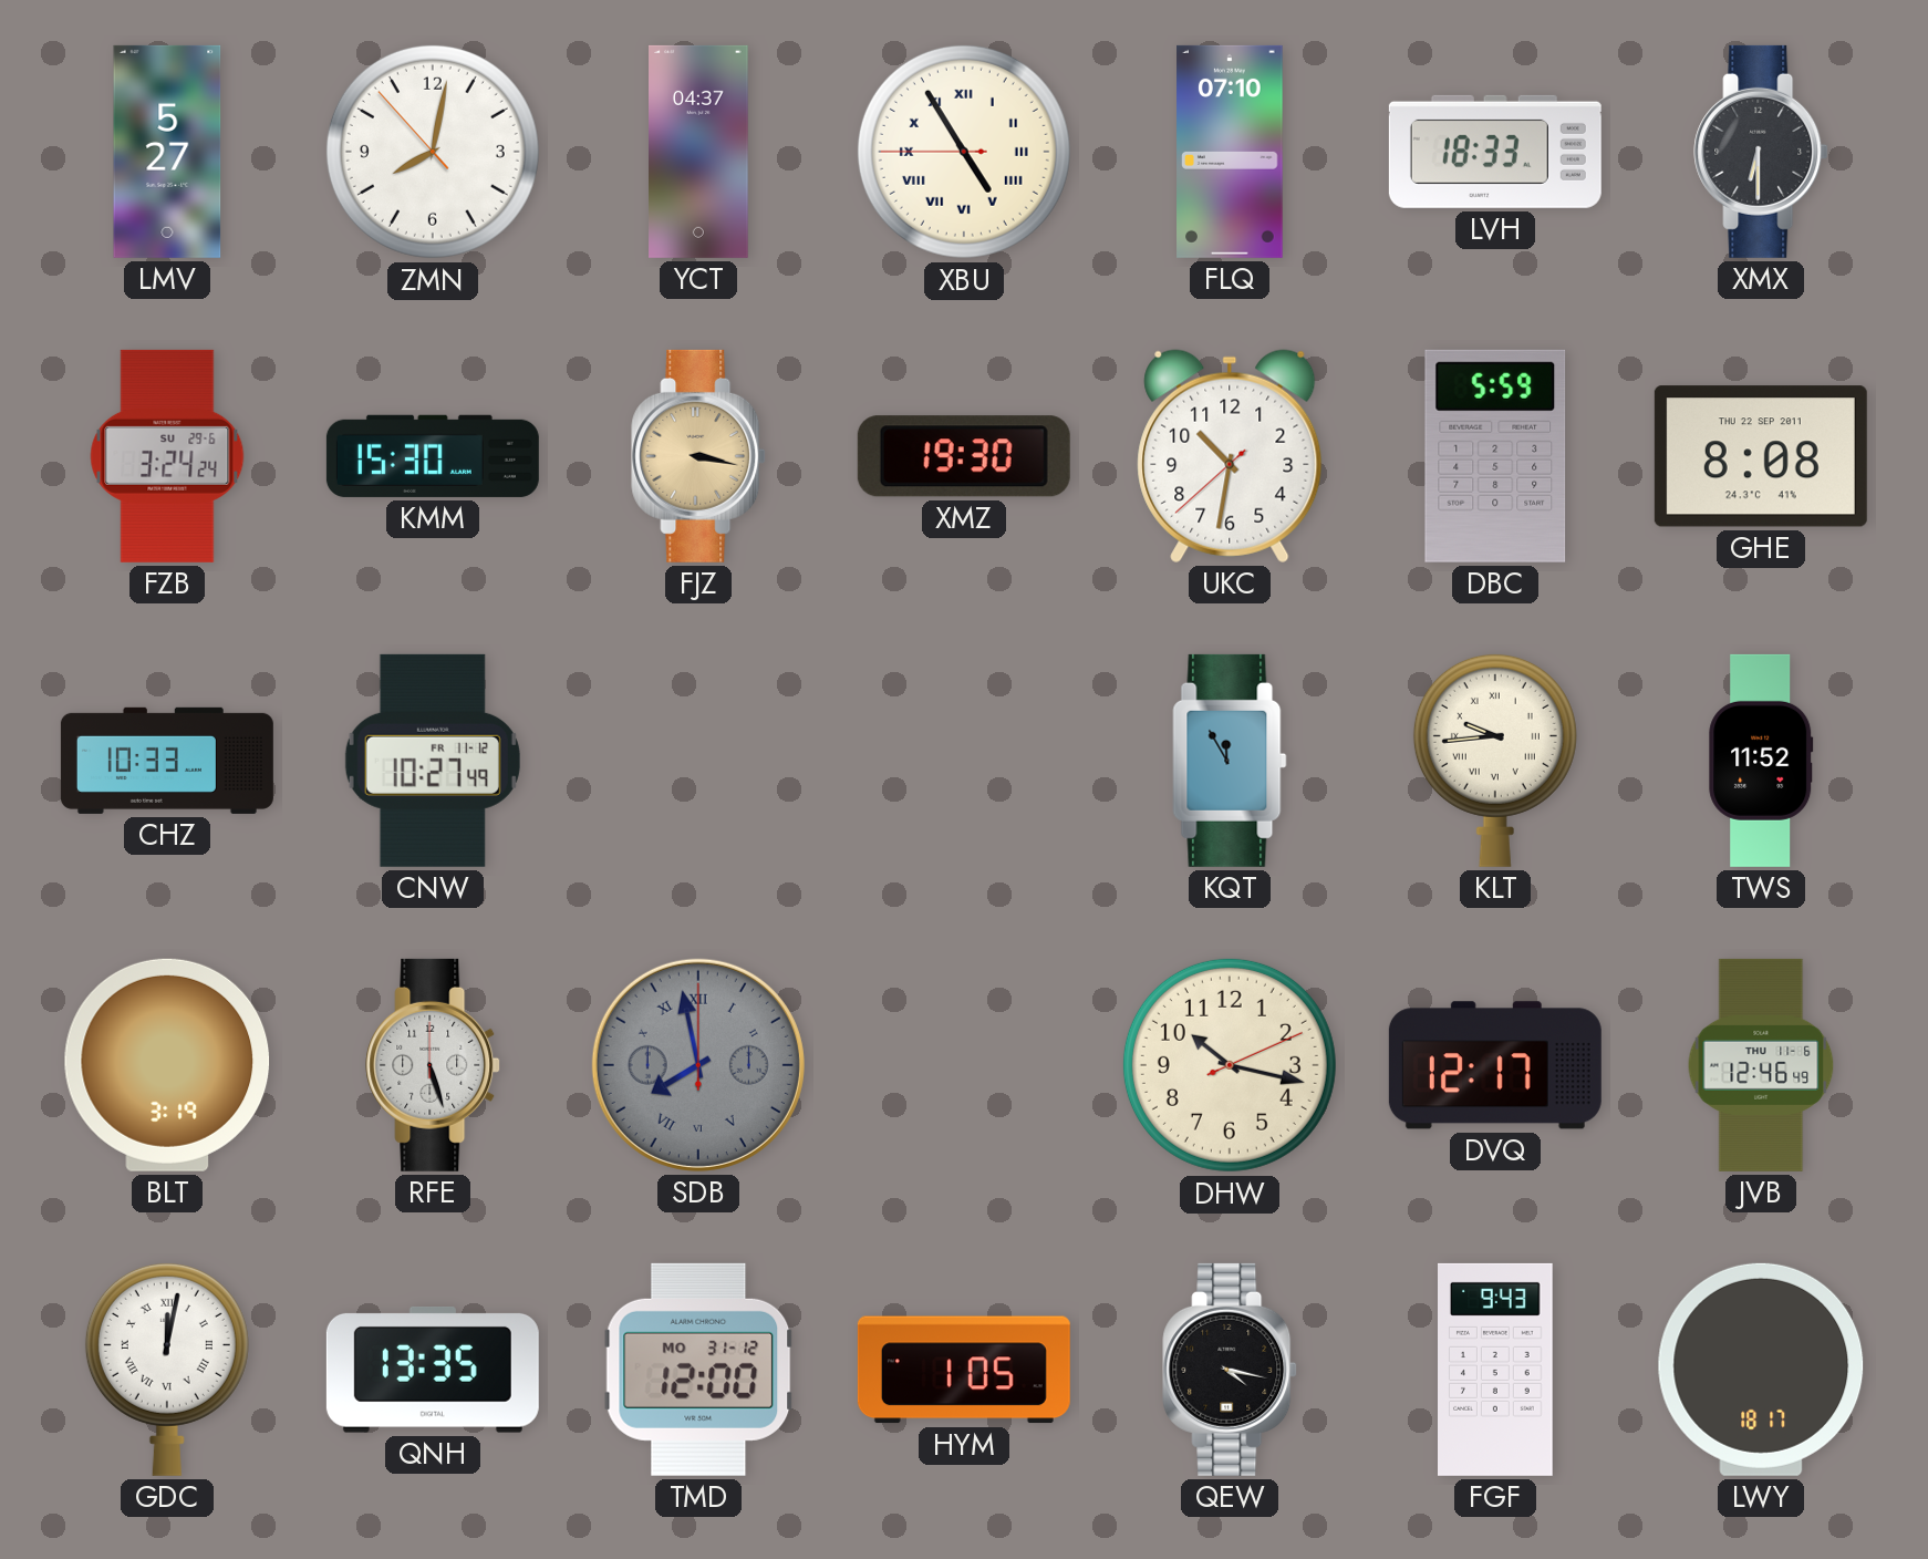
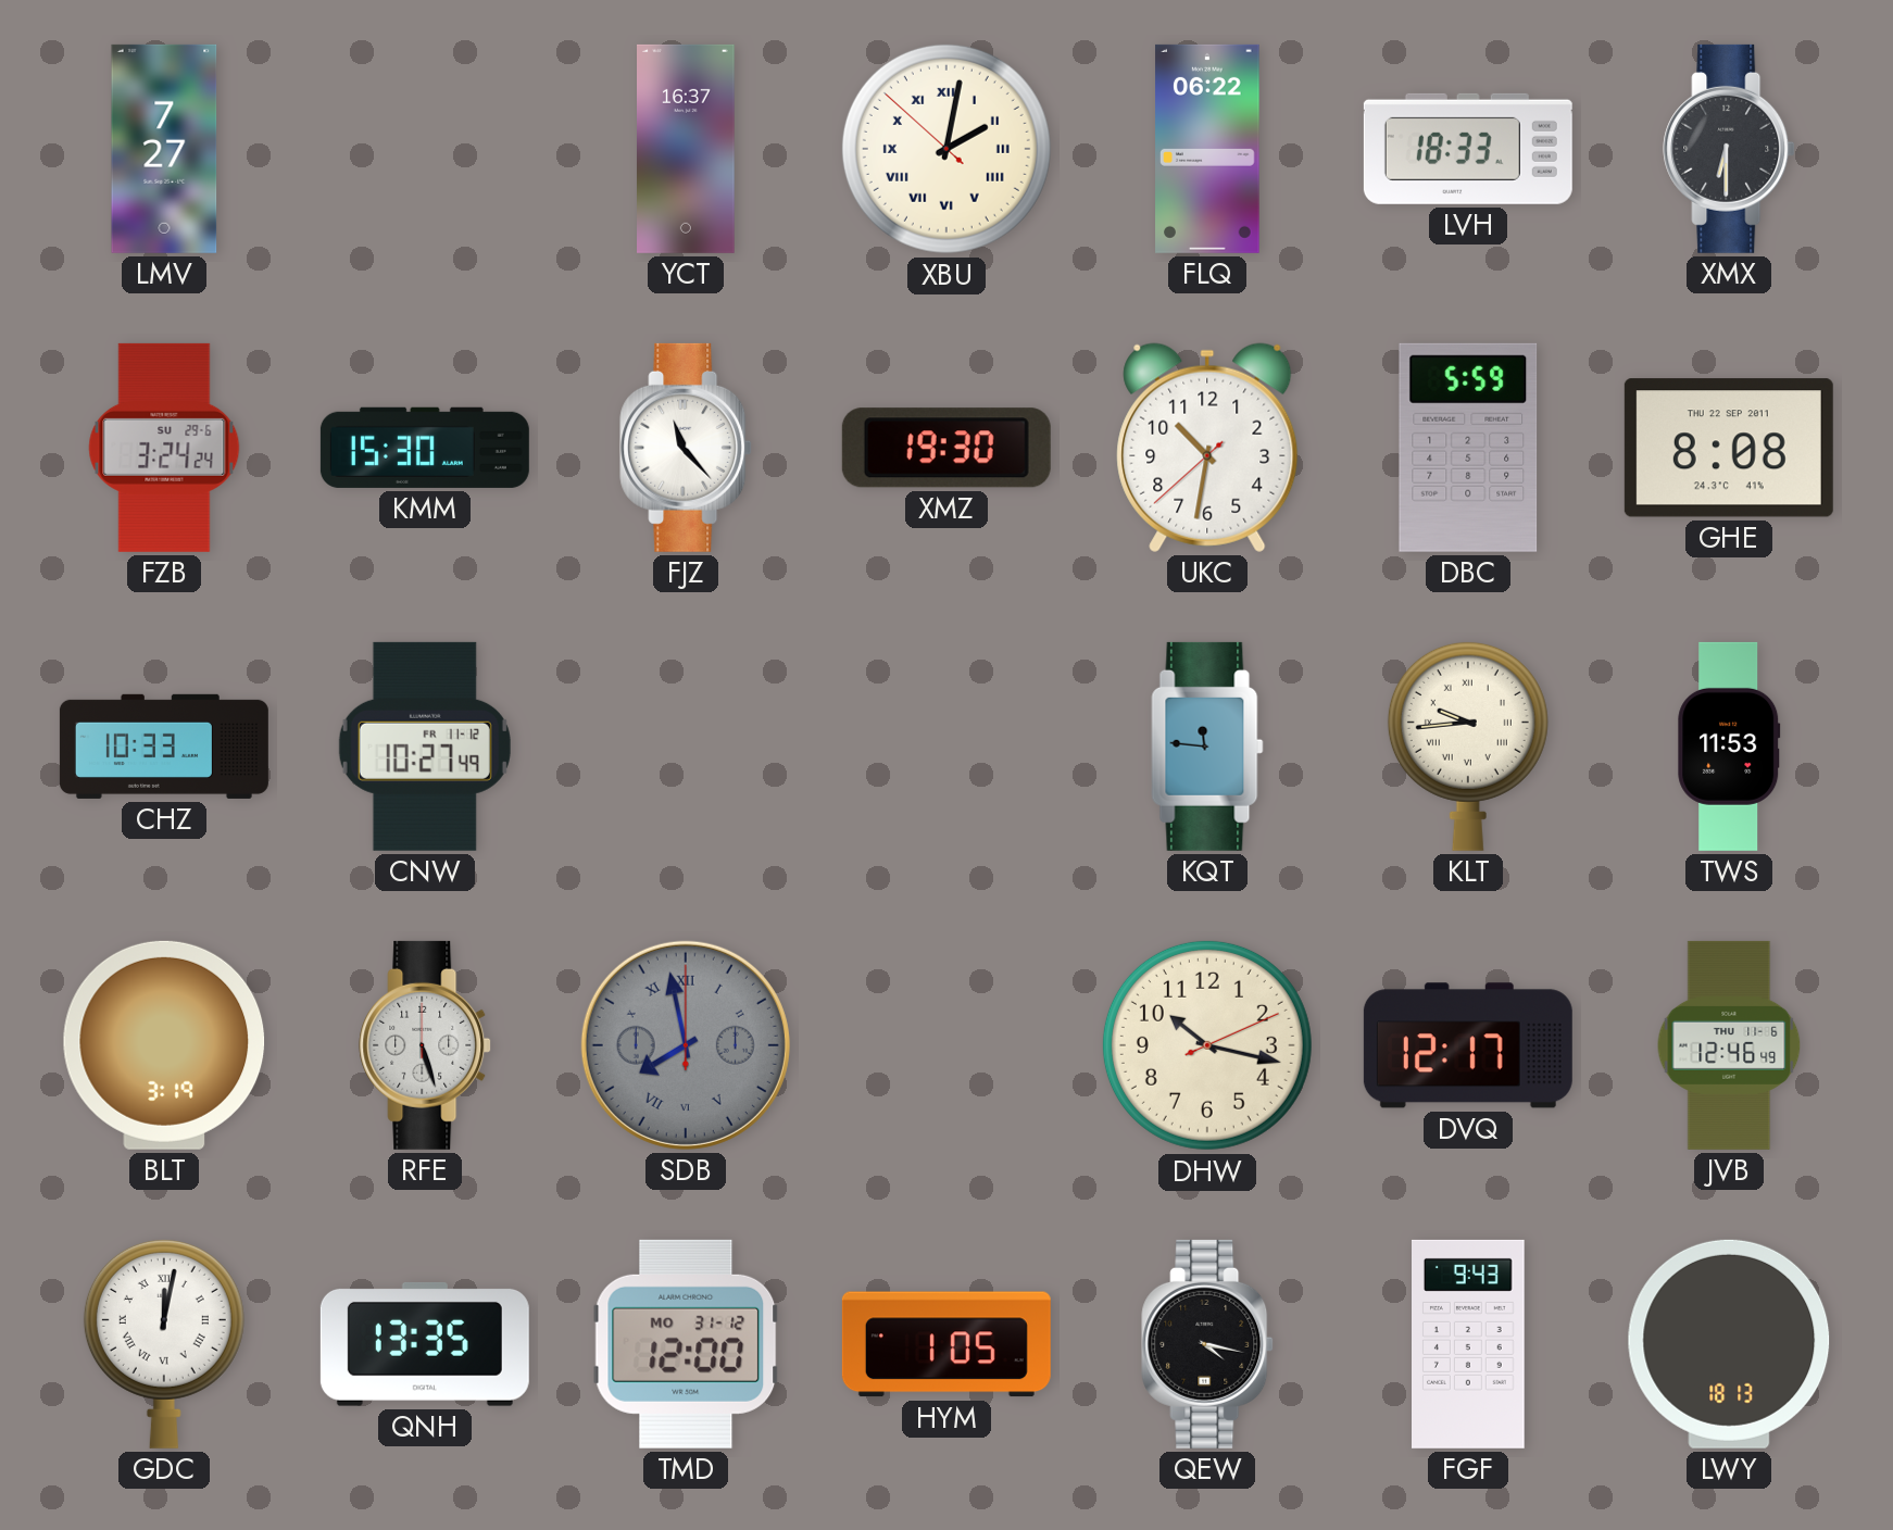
LMV: 5:27 -> 7:27
ZMN: 8:01 -> none
YCT: 04:37 -> 16:37
XBU: 4:54 -> 2:01
FLQ: 07:10 -> 06:22
FJZ: 3:17 -> 11:23
FJZ dial: champagne -> white
KQT: 11:55 -> 11:46
TWS: 11:52 -> 11:53
LWY: 18:17 -> 18:13
